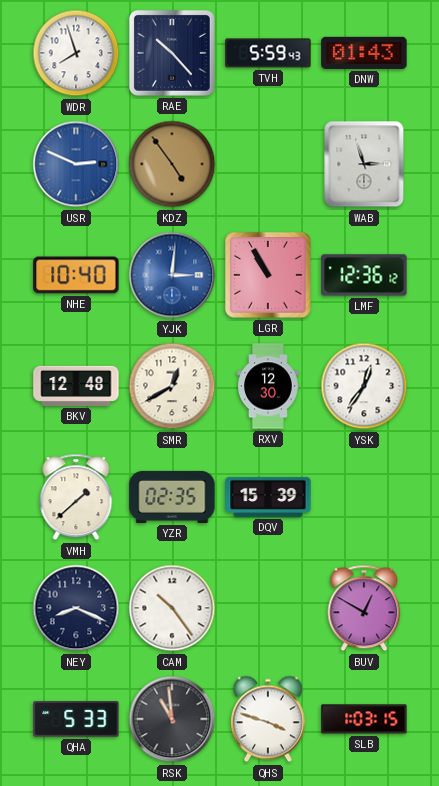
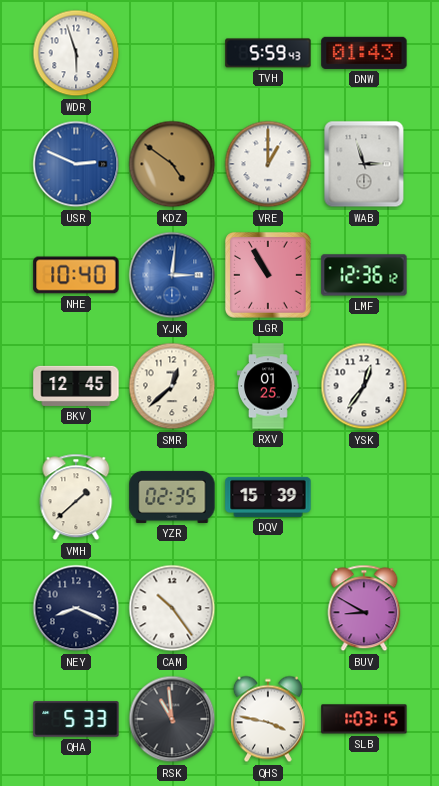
WDR: 7:57 -> 5:57
RAE: 10:23 -> none
KDZ: 4:54 -> 4:51
VRE: none -> 1:00
BKV: 12:48 -> 12:45
SMR: 12:40 -> 12:38
RXV: 12:30 -> 01:25
BUV: 12:50 -> 8:50
QHS: 3:48 -> 3:47
